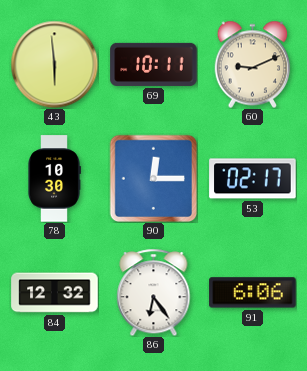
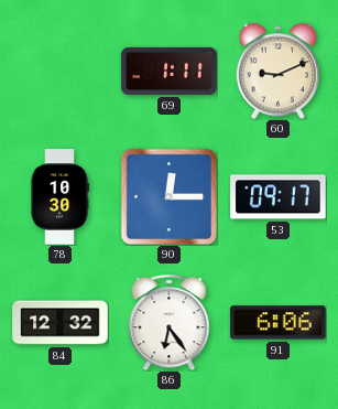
43: 5:59 -> none
69: 10:11 -> 1:11
53: 02:17 -> 09:17
